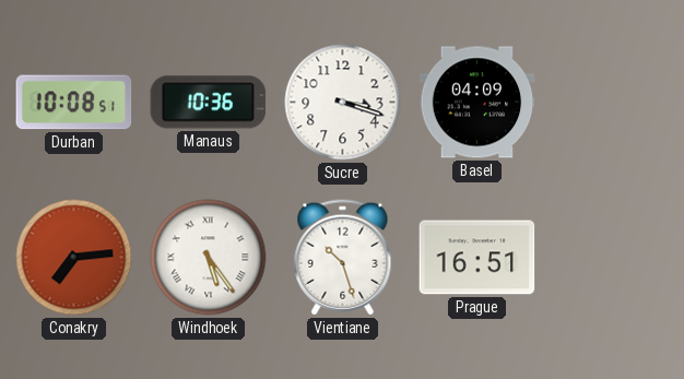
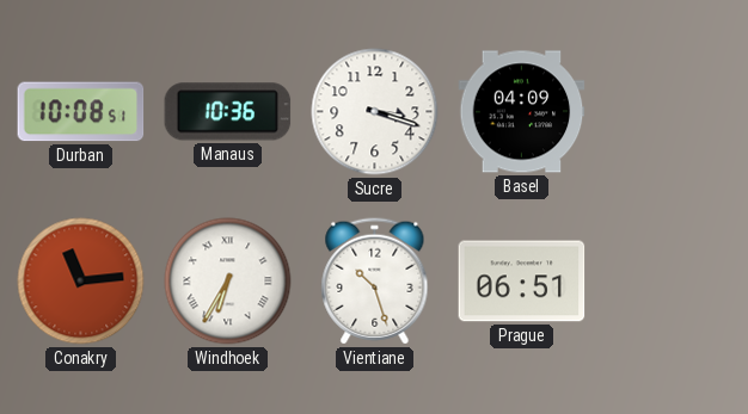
Conakry: 7:14 -> 11:14
Windhoek: 5:24 -> 6:35
Prague: 16:51 -> 06:51
